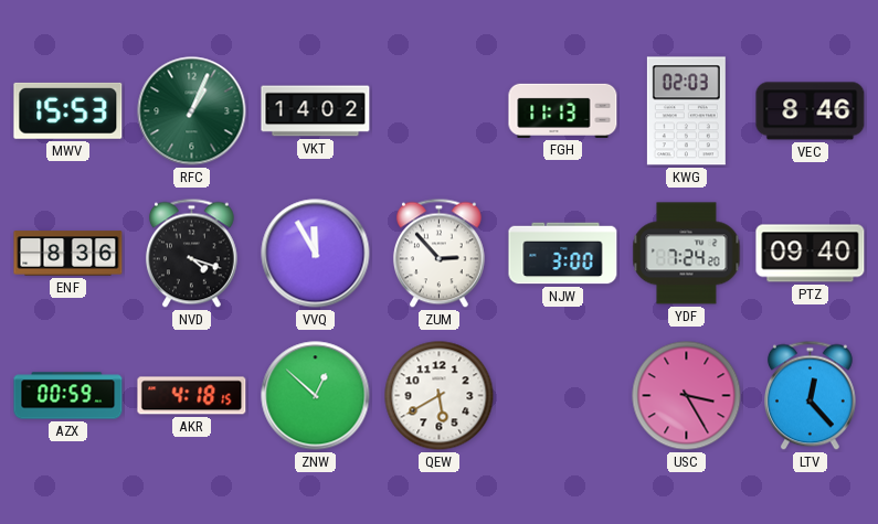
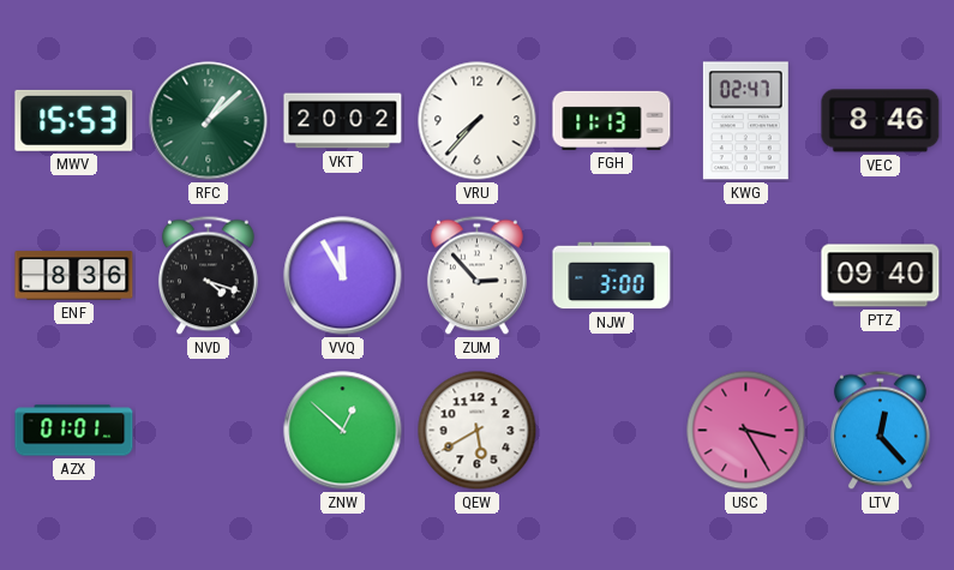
RFC: 1:04 -> 1:08
VKT: 14:02 -> 20:02
VRU: none -> 7:37
KWG: 02:03 -> 02:47
YDF: 7:24 -> none
AZX: 00:59 -> 01:01
AKR: 4:18 -> none
